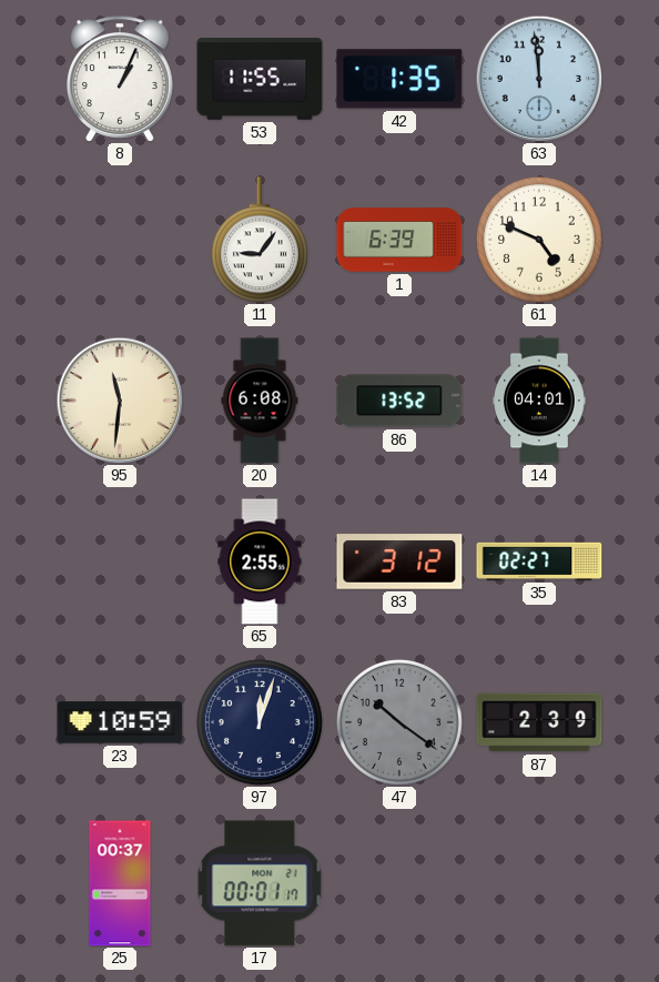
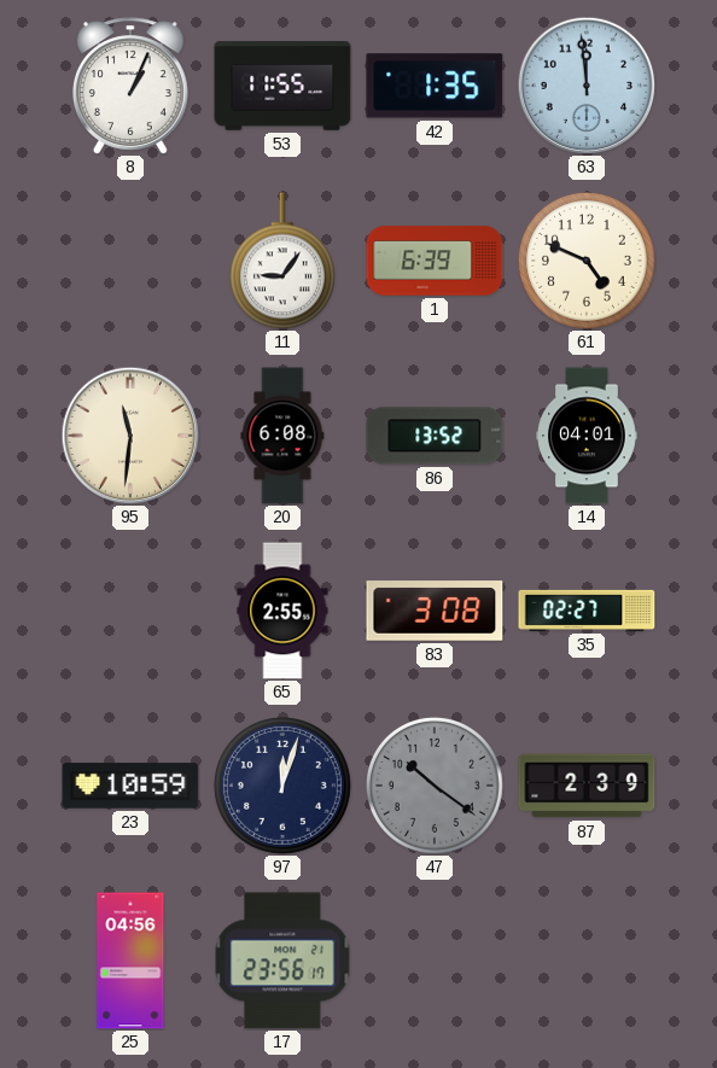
83: 3:12 -> 3:08
25: 00:37 -> 04:56
17: 00:01 -> 23:56
